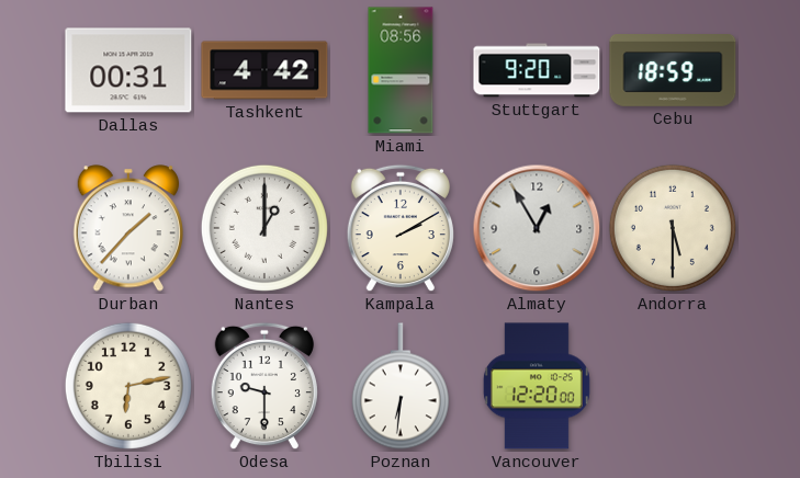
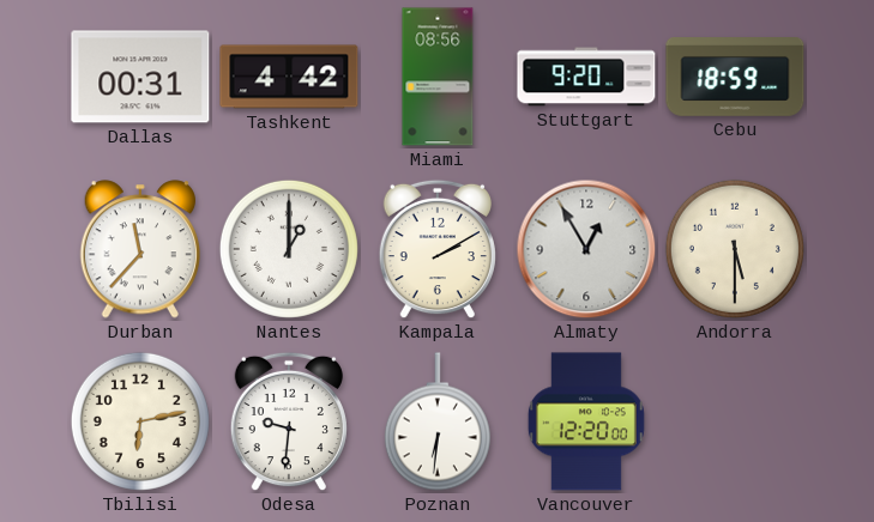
Durban: 1:37 -> 11:37
Odesa: 9:30 -> 9:31
